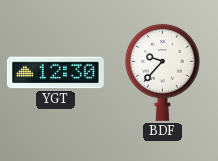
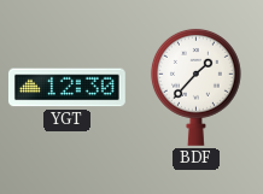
BDF: 9:37 -> 1:37
